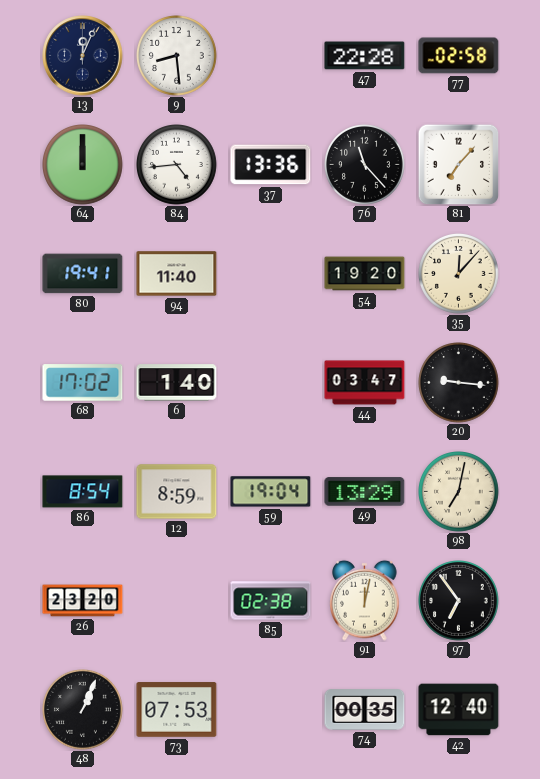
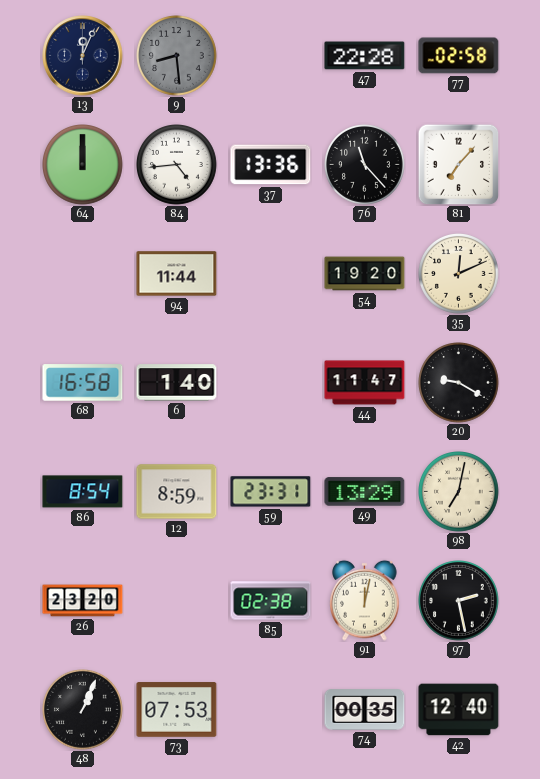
9 dial: white -> grey
80: 19:41 -> none
94: 11:40 -> 11:44
35: 12:07 -> 12:11
68: 17:02 -> 16:58
44: 03:47 -> 11:47
20: 9:16 -> 9:20
59: 19:04 -> 23:31
97: 6:54 -> 2:28
